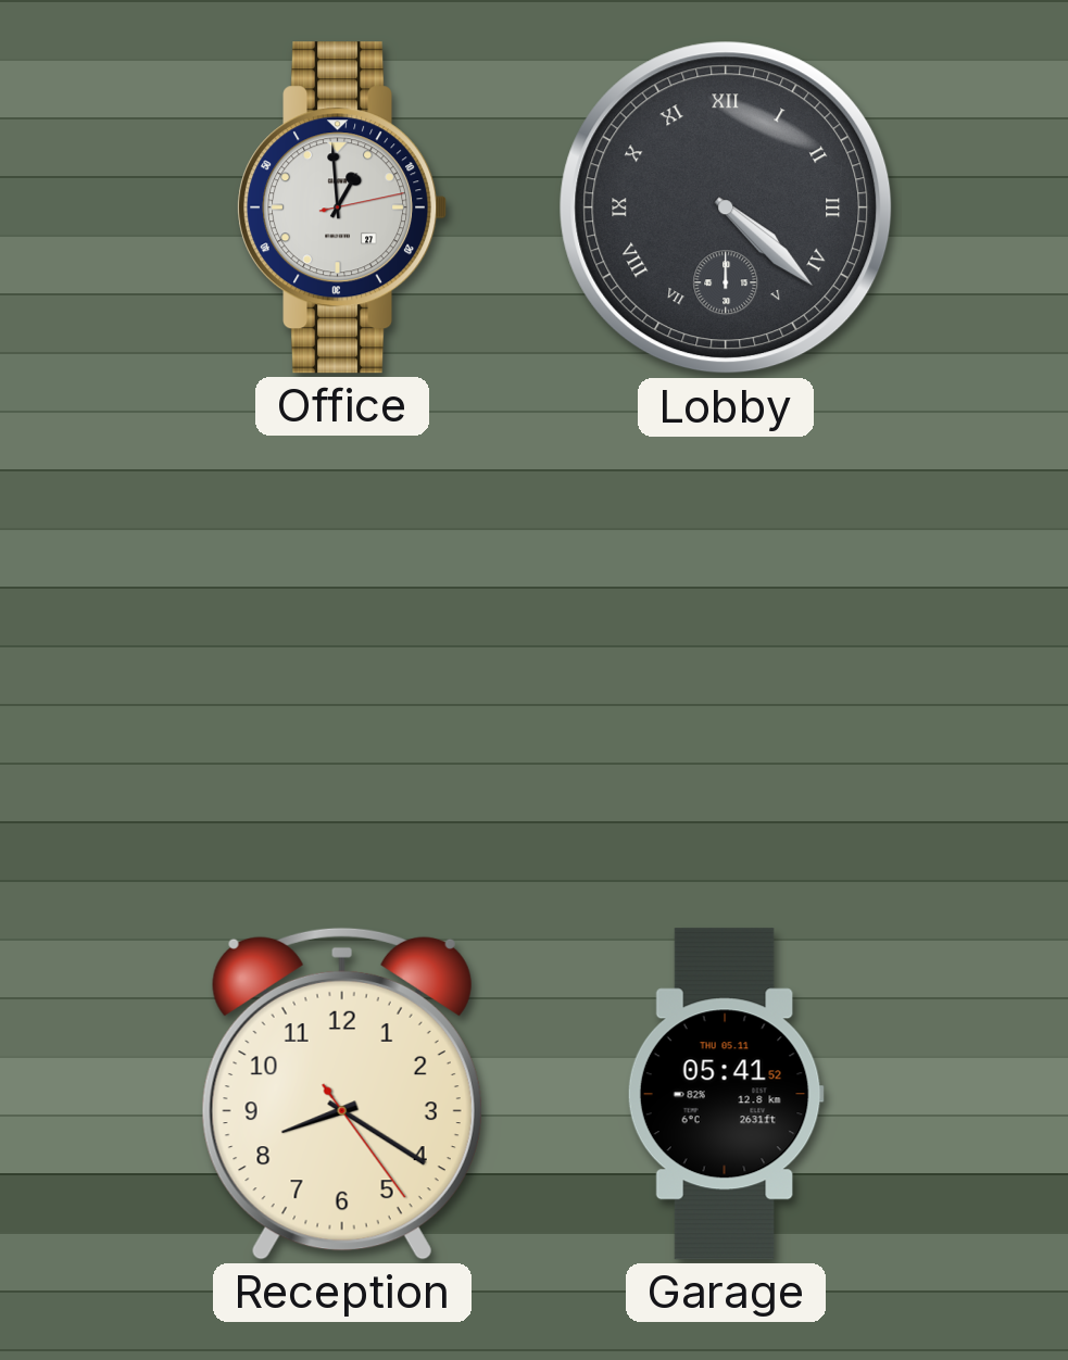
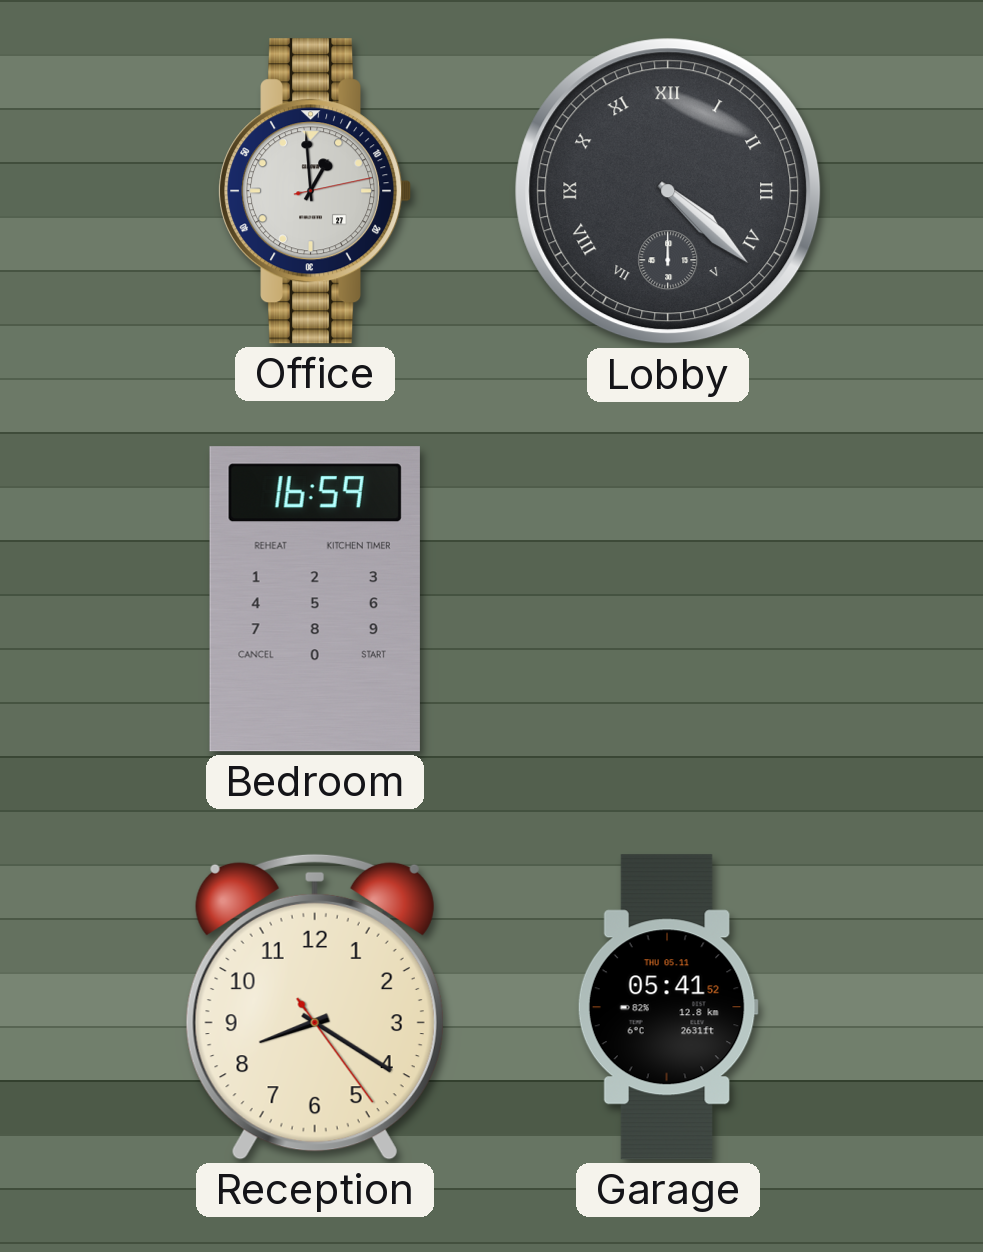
Bedroom: none -> 16:59
